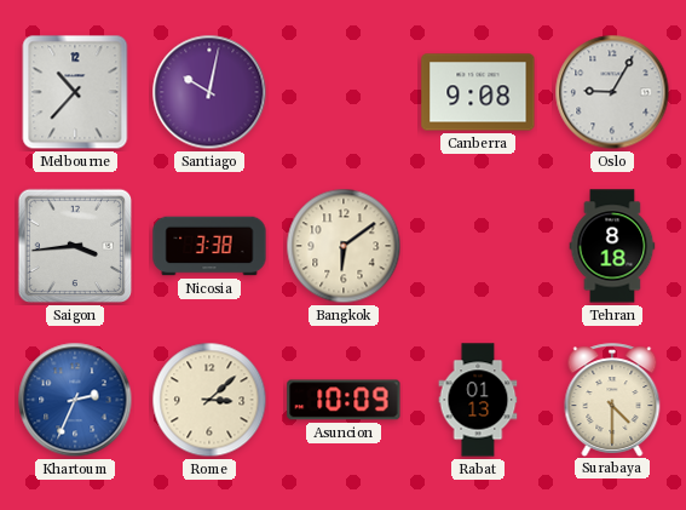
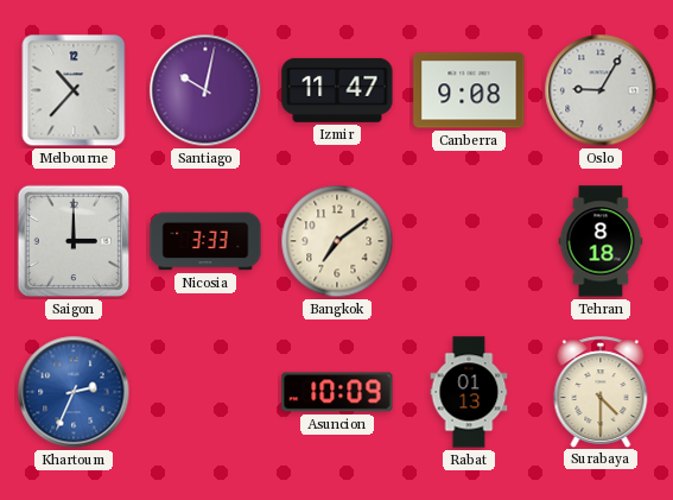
Izmir: none -> 11:47
Saigon: 3:44 -> 3:00
Nicosia: 3:38 -> 3:33
Bangkok: 6:09 -> 7:09
Rome: 3:08 -> none
